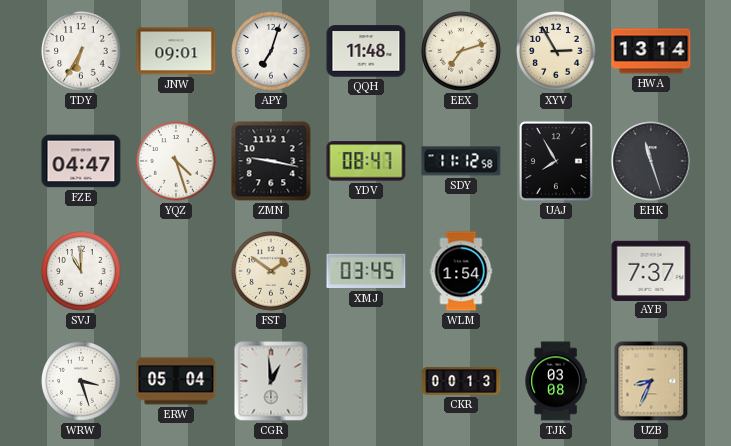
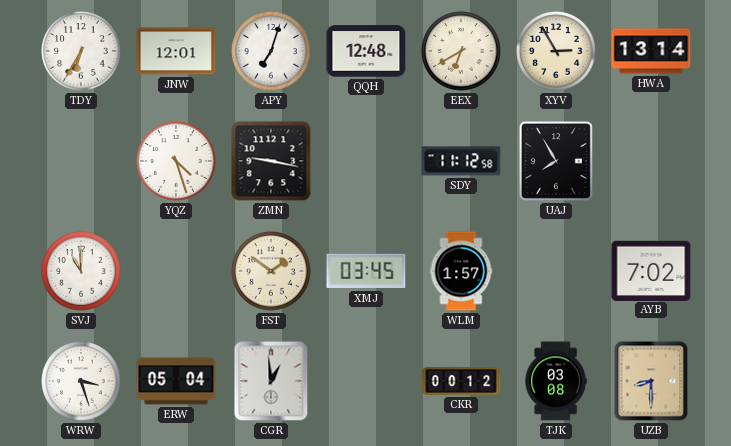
JNW: 09:01 -> 12:01
QQH: 11:48 -> 12:48
EEX: 7:12 -> 6:40
FZE: 04:47 -> none
YDV: 08:47 -> none
EHK: 11:27 -> none
WLM: 1:54 -> 1:57
AYB: 7:37 -> 7:02
CKR: 00:13 -> 00:12
UZB: 8:34 -> 8:30
